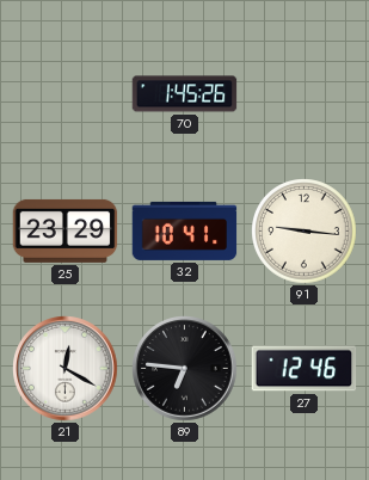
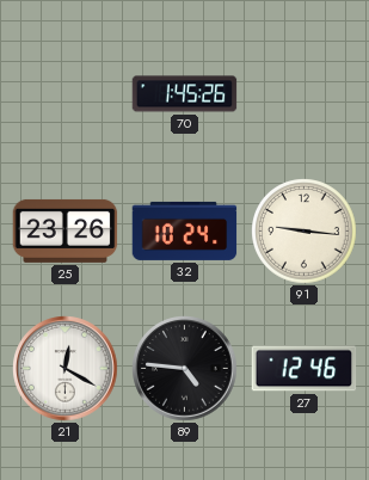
25: 23:29 -> 23:26
32: 10:41 -> 10:24
89: 6:46 -> 4:46
